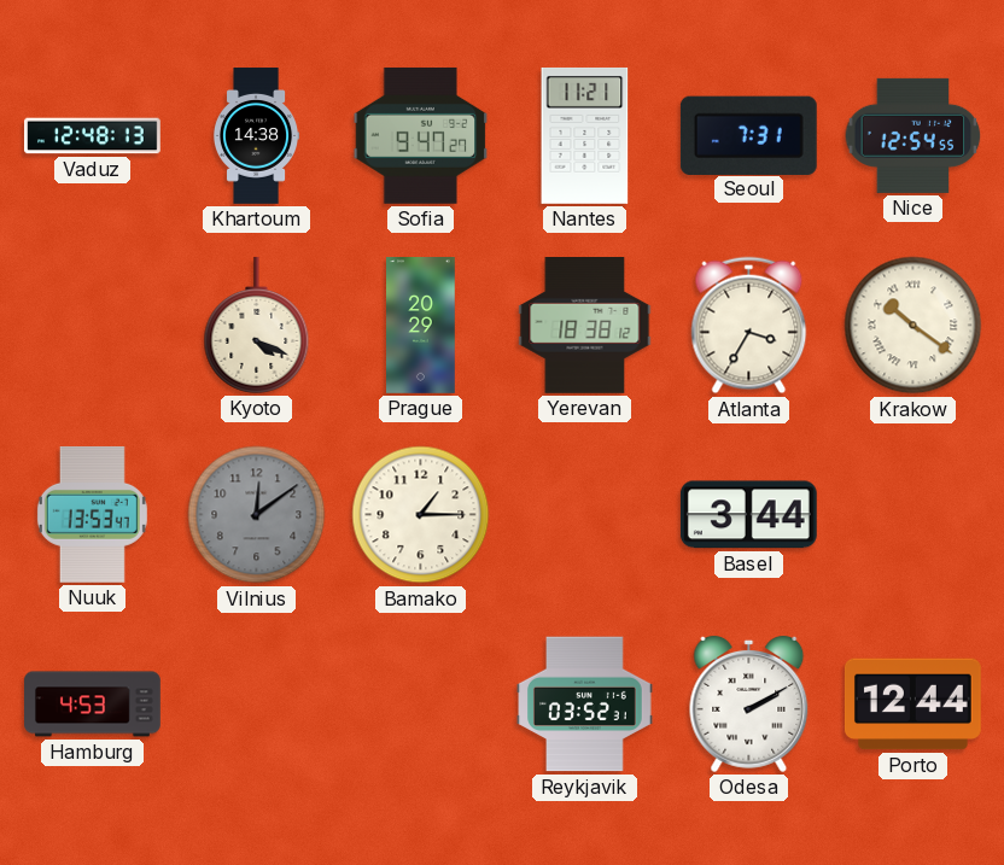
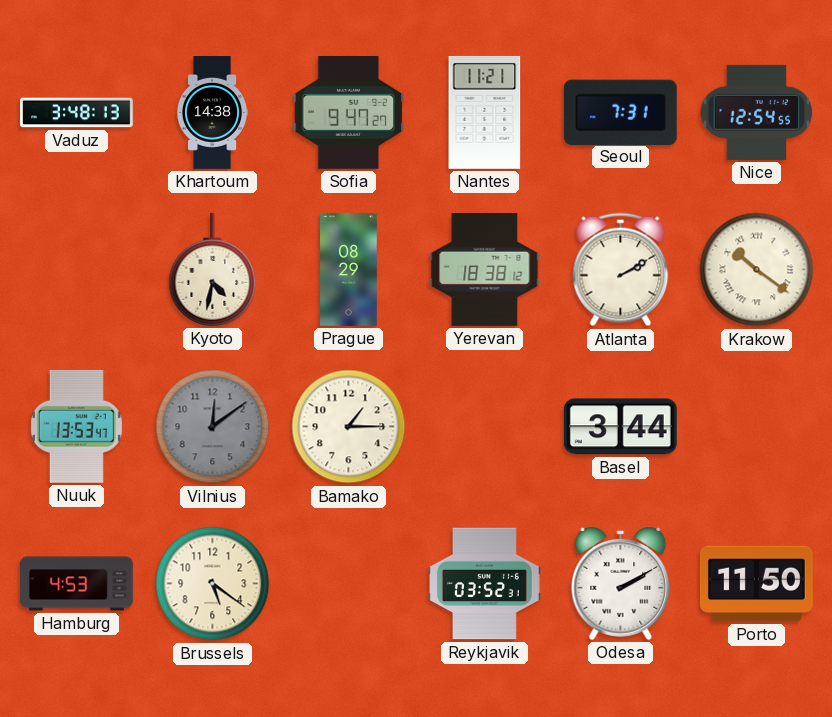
Vaduz: 12:48 -> 3:48
Kyoto: 4:19 -> 4:32
Prague: 20:29 -> 08:29
Atlanta: 3:35 -> 2:10
Brussels: none -> 5:21
Porto: 12:44 -> 11:50
